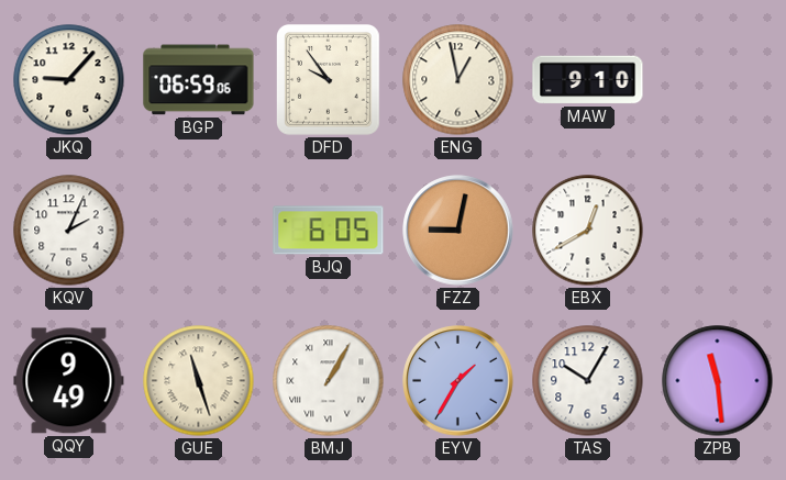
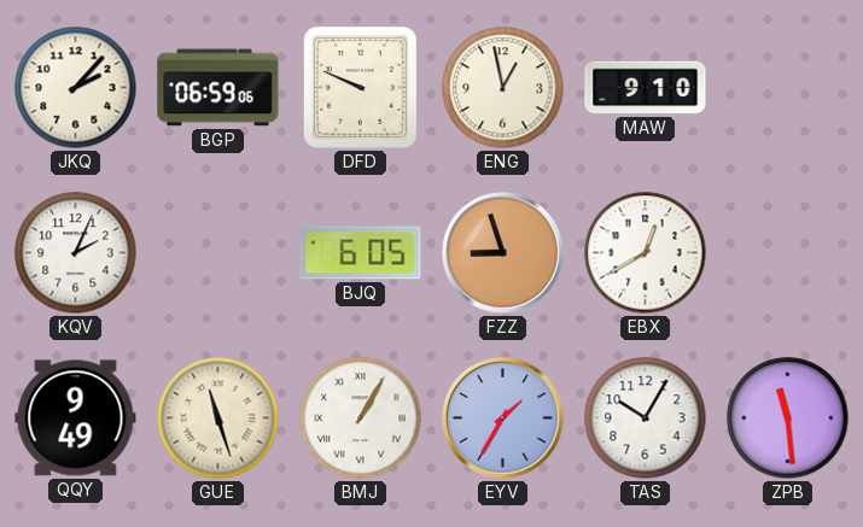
JKQ: 9:07 -> 2:07
DFD: 9:54 -> 9:49
FZZ: 9:02 -> 8:57
